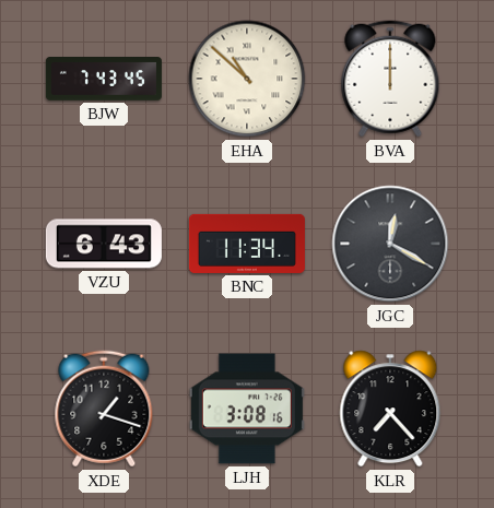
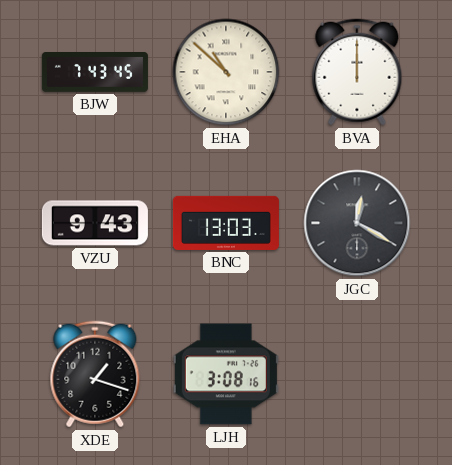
VZU: 6:43 -> 9:43
BNC: 11:34 -> 13:03
KLR: 7:23 -> none
